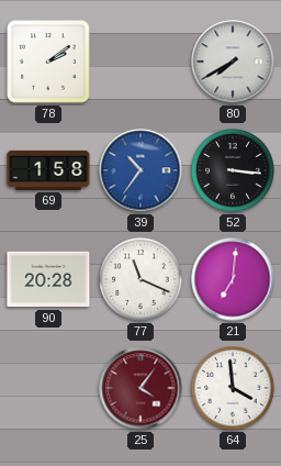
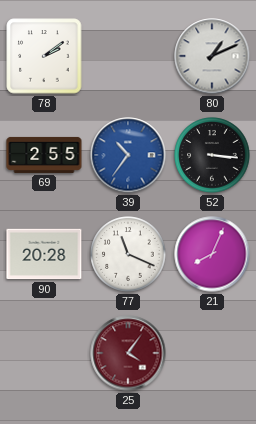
80: 7:40 -> 1:11
69: 1:58 -> 2:55
21: 7:01 -> 8:04
64: 3:59 -> none
